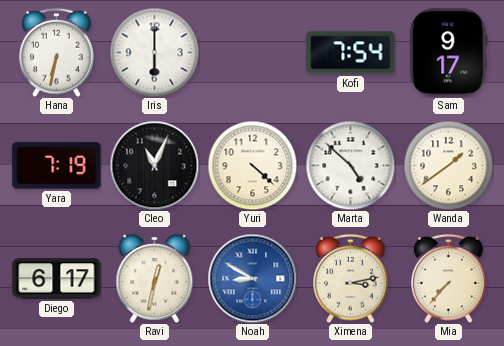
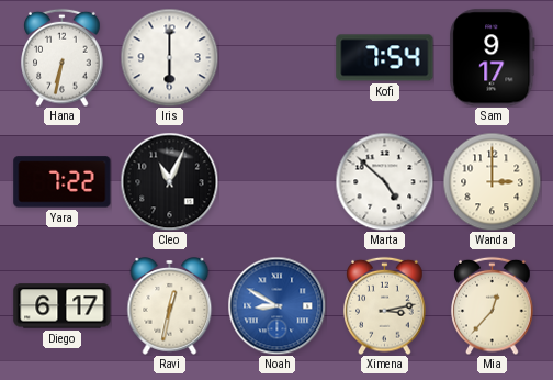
Yara: 7:19 -> 7:22
Yuri: 4:22 -> none
Wanda: 1:39 -> 3:00
Mia: 7:37 -> 12:37
